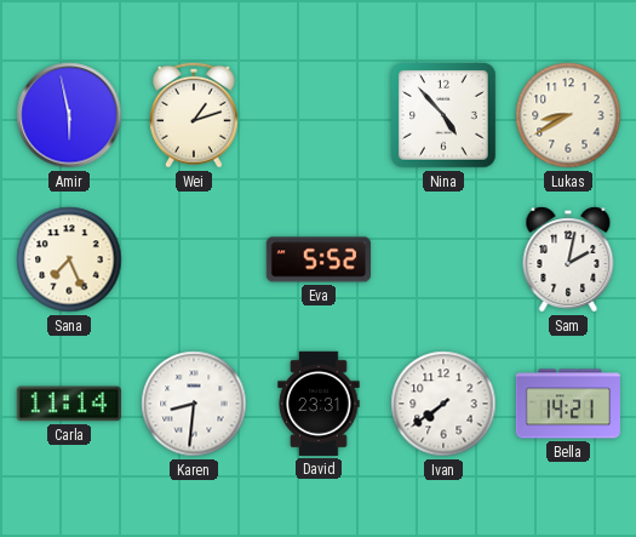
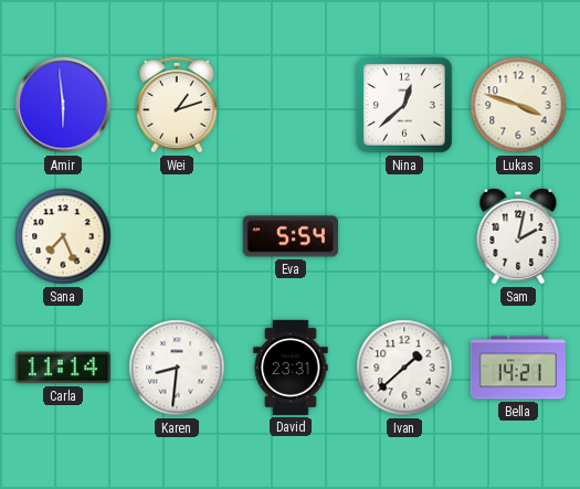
Amir: 5:58 -> 5:59
Nina: 4:53 -> 12:38
Lukas: 8:40 -> 3:48
Eva: 5:52 -> 5:54
Ivan: 7:39 -> 1:38
